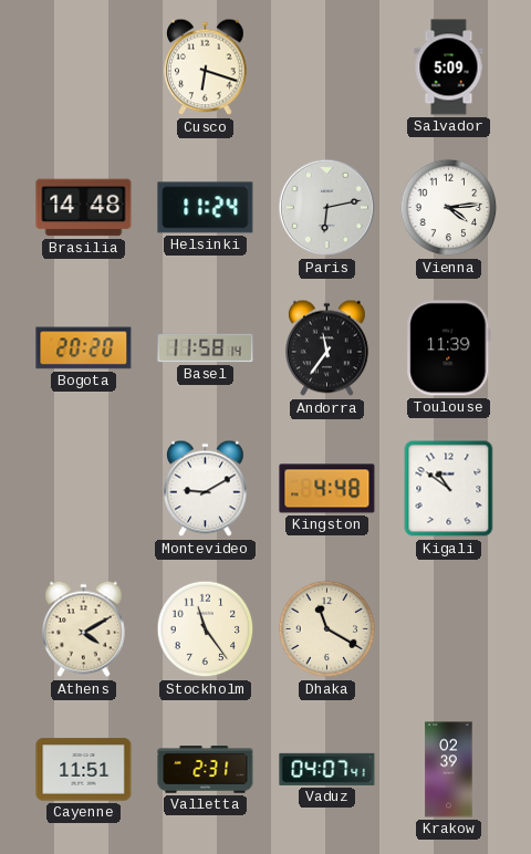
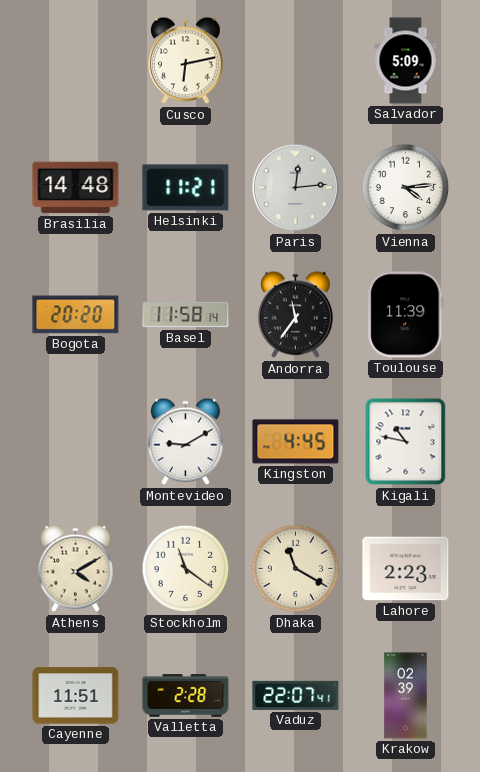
Cusco: 6:18 -> 6:13
Helsinki: 11:24 -> 11:21
Paris: 6:13 -> 12:14
Kingston: 4:48 -> 4:45
Kigali: 10:51 -> 10:47
Stockholm: 11:24 -> 11:21
Lahore: none -> 2:23
Valletta: 2:31 -> 2:28
Vaduz: 04:07 -> 22:07
